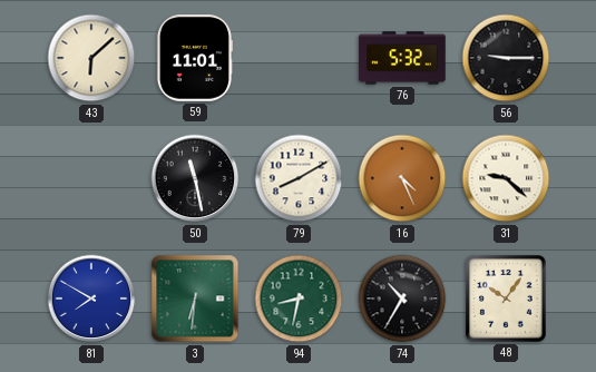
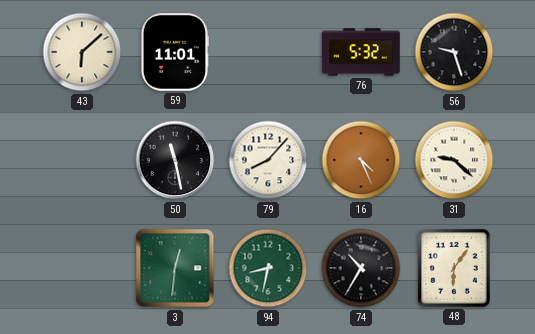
56: 9:15 -> 9:27
79: 8:10 -> 8:07
81: 7:50 -> none
3: 6:31 -> 12:31
48: 10:06 -> 6:06
